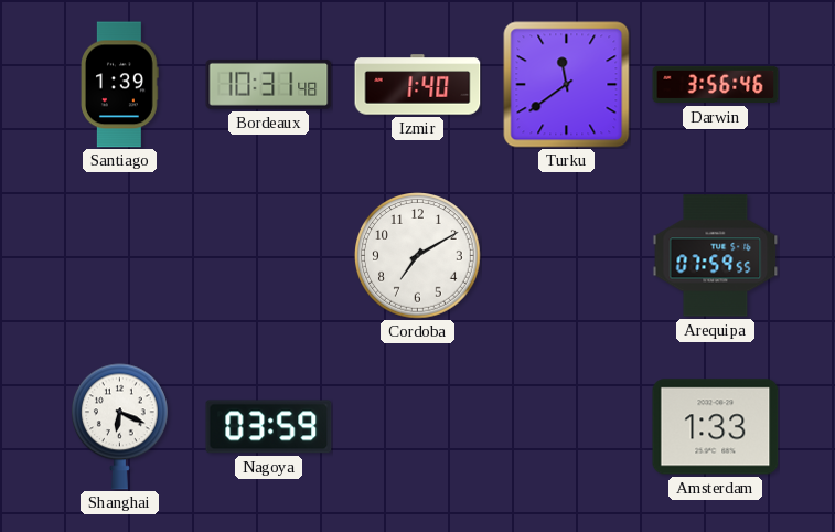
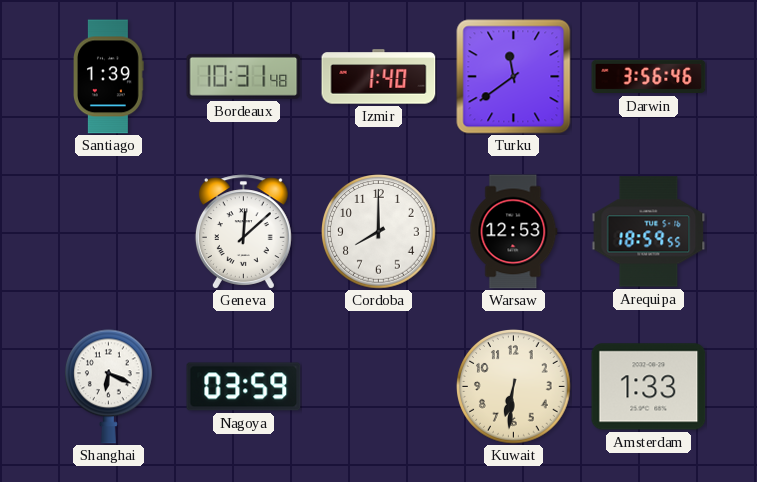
Geneva: none -> 12:08
Cordoba: 7:10 -> 8:00
Warsaw: none -> 12:53
Arequipa: 07:59 -> 18:59
Kuwait: none -> 6:31
